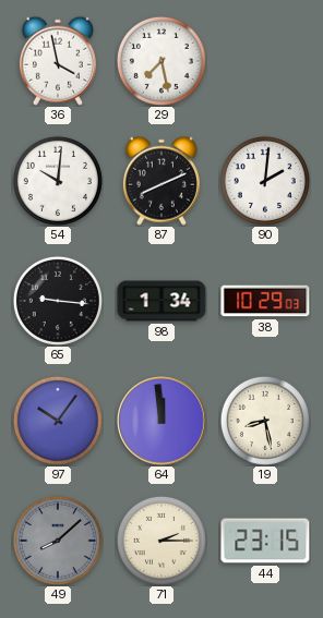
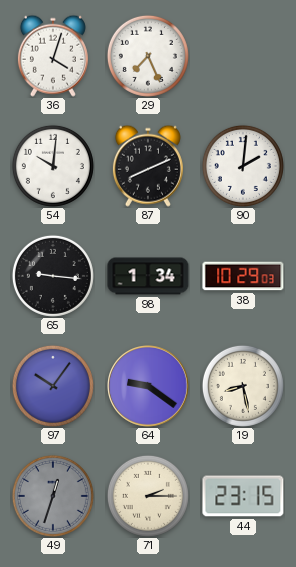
36: 3:58 -> 4:03
29: 7:28 -> 7:26
64: 11:59 -> 9:21
49: 8:08 -> 12:33
